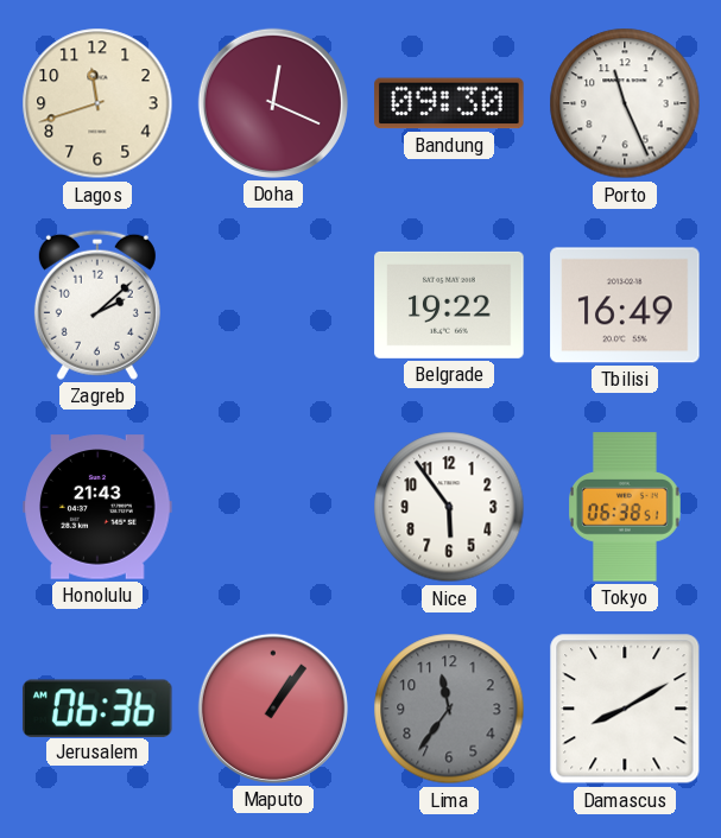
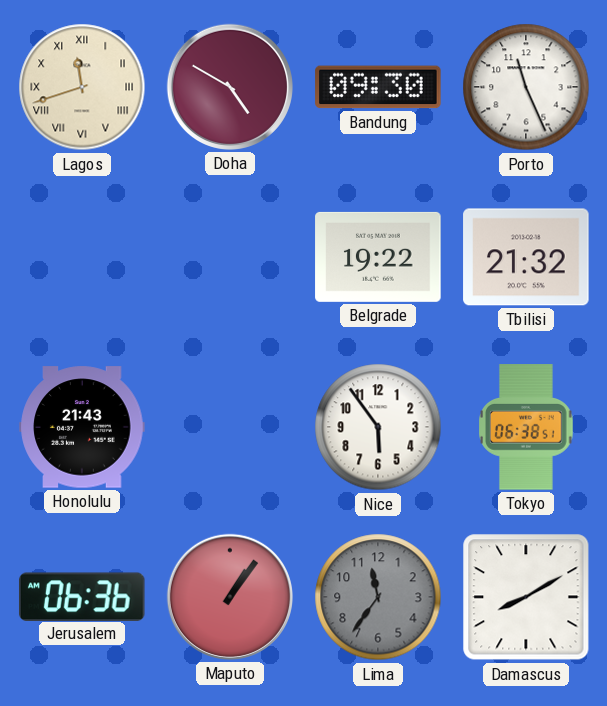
Lagos numerals: Arabic -> Roman
Doha: 12:19 -> 4:50
Zagreb: 2:08 -> none
Tbilisi: 16:49 -> 21:32
